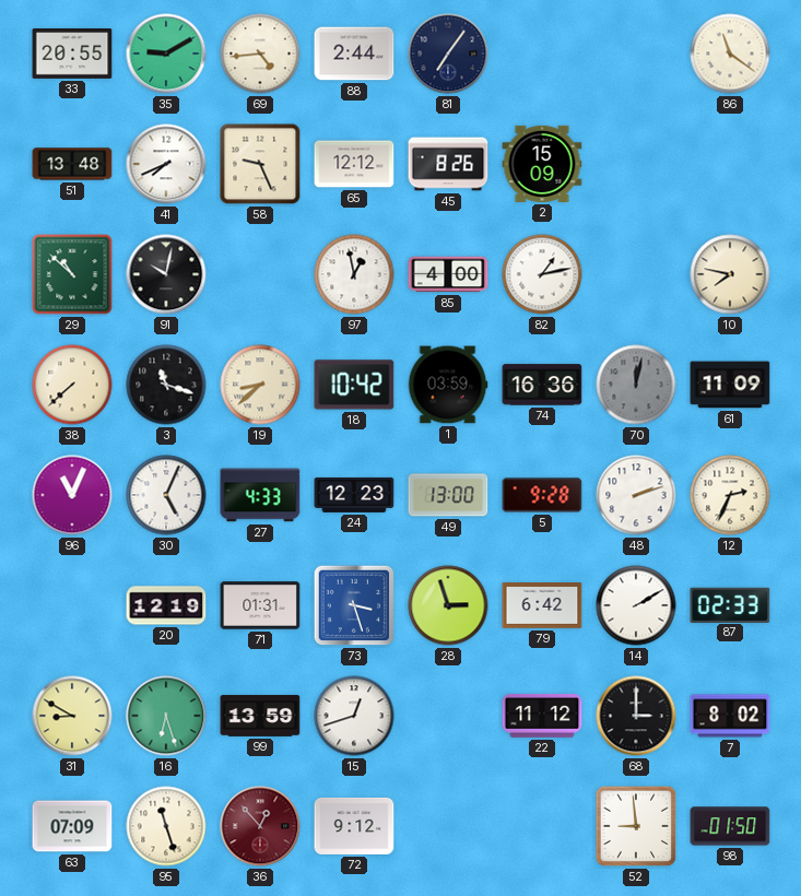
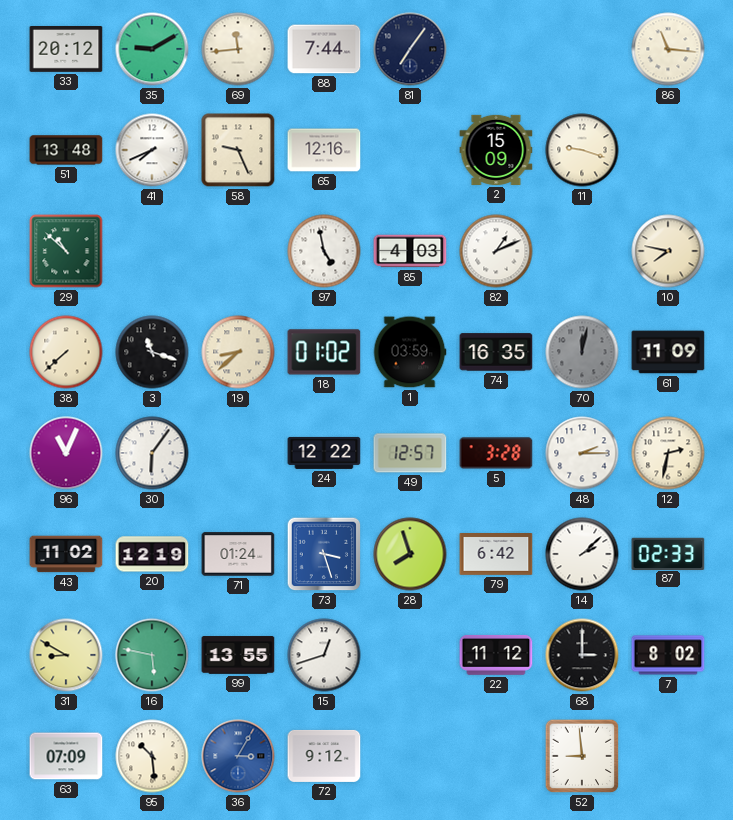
33: 20:55 -> 20:12
69: 4:44 -> 11:44
88: 2:44 -> 7:44
86: 11:21 -> 11:16
65: 12:12 -> 12:16
45: 8:26 -> none
11: none -> 9:18
91: 10:02 -> none
97: 12:58 -> 4:58
85: 4:00 -> 4:03
82: 1:13 -> 1:11
18: 10:42 -> 01:02
74: 16:36 -> 16:35
30: 5:04 -> 6:06
27: 4:33 -> none
24: 12:23 -> 12:22
49: 13:00 -> 12:57
5: 9:28 -> 3:28
48: 2:12 -> 2:15
12: 2:34 -> 2:32
43: none -> 11:02
71: 01:31 -> 01:24
28: 2:57 -> 7:57
14: 2:10 -> 2:08
16: 6:27 -> 5:47
99: 13:59 -> 13:55
95: 11:27 -> 10:29
36: 12:53 -> 3:05
36 dial: burgundy -> blue
98: 01:50 -> none
